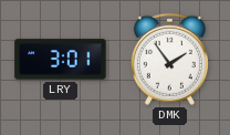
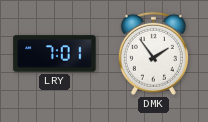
LRY: 3:01 -> 7:01
